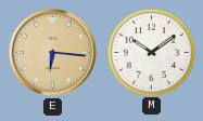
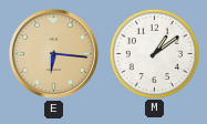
M: 10:09 -> 1:09
